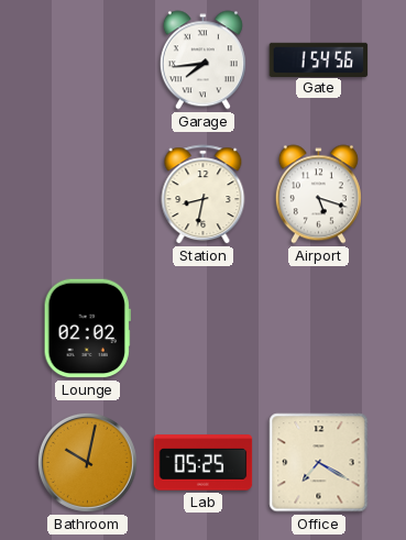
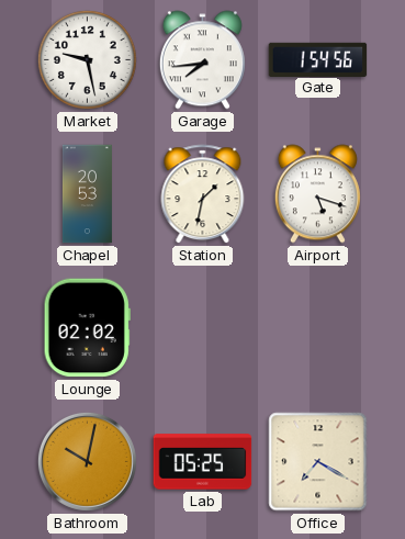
Market: none -> 9:28
Chapel: none -> 20:53
Station: 8:32 -> 1:32
